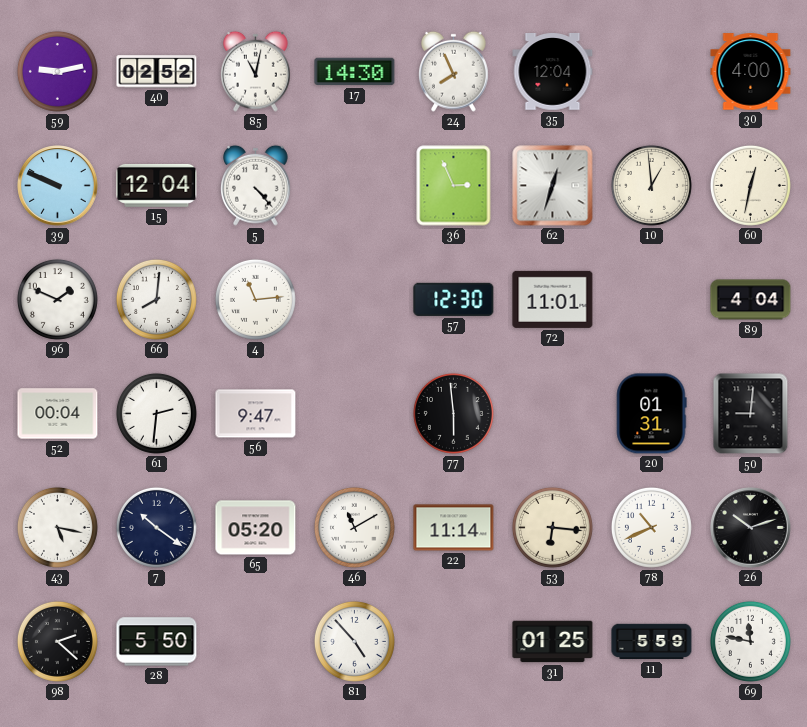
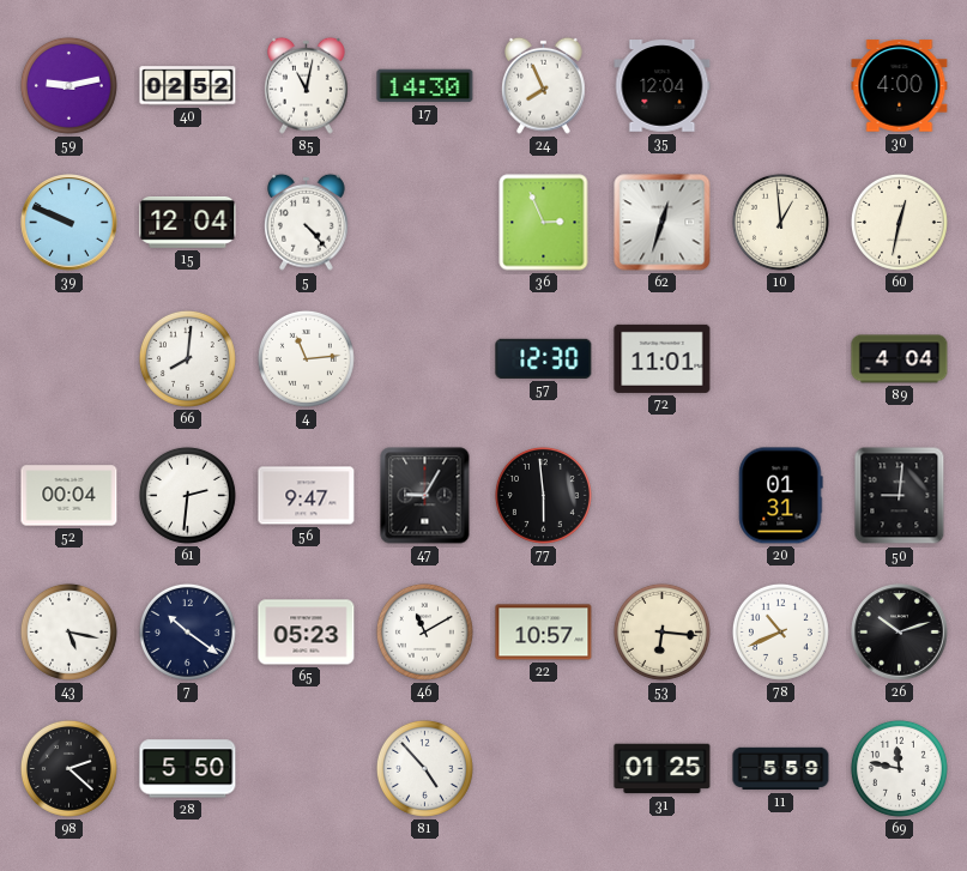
96: 1:49 -> none
47: none -> 9:05
65: 05:20 -> 05:23
22: 11:14 -> 10:57
